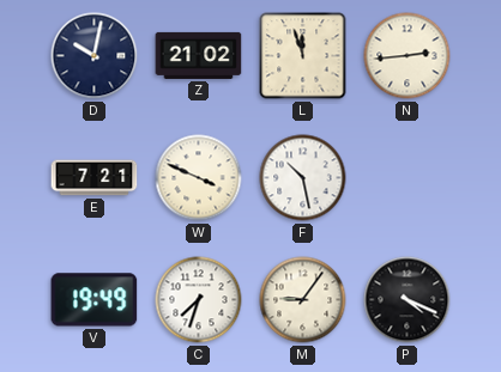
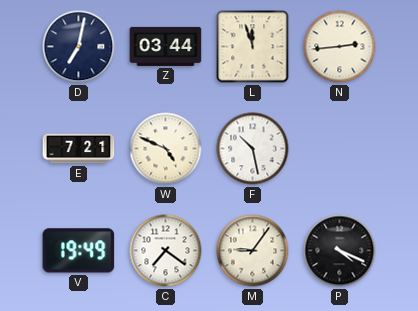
D: 10:02 -> 7:02
Z: 21:02 -> 03:44
W: 3:49 -> 4:49
C: 7:33 -> 7:21
